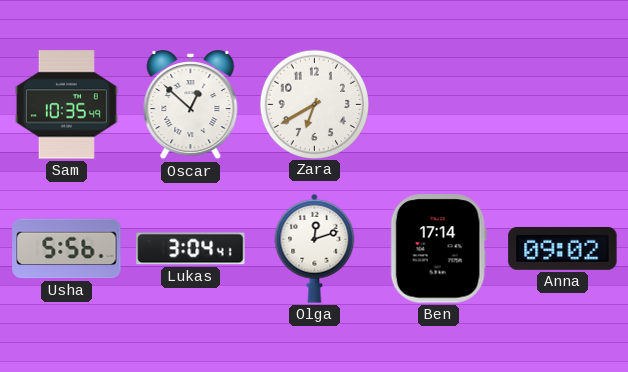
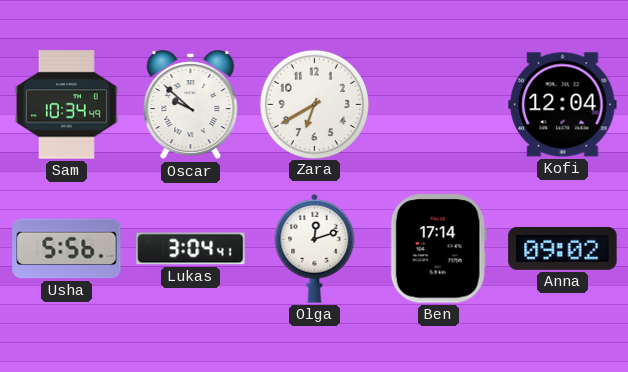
Sam: 10:35 -> 10:34
Oscar: 12:52 -> 9:52
Kofi: none -> 12:04
